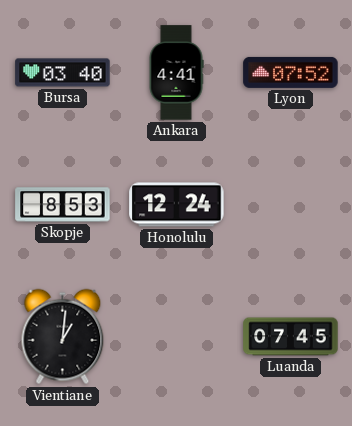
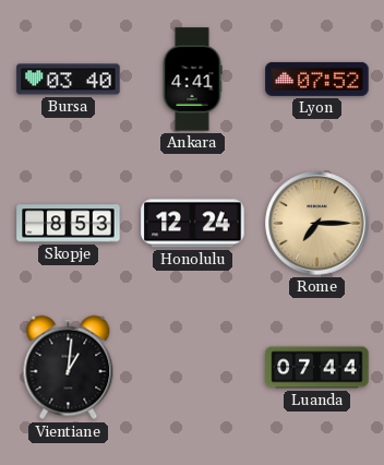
Rome: none -> 7:15
Luanda: 07:45 -> 07:44
